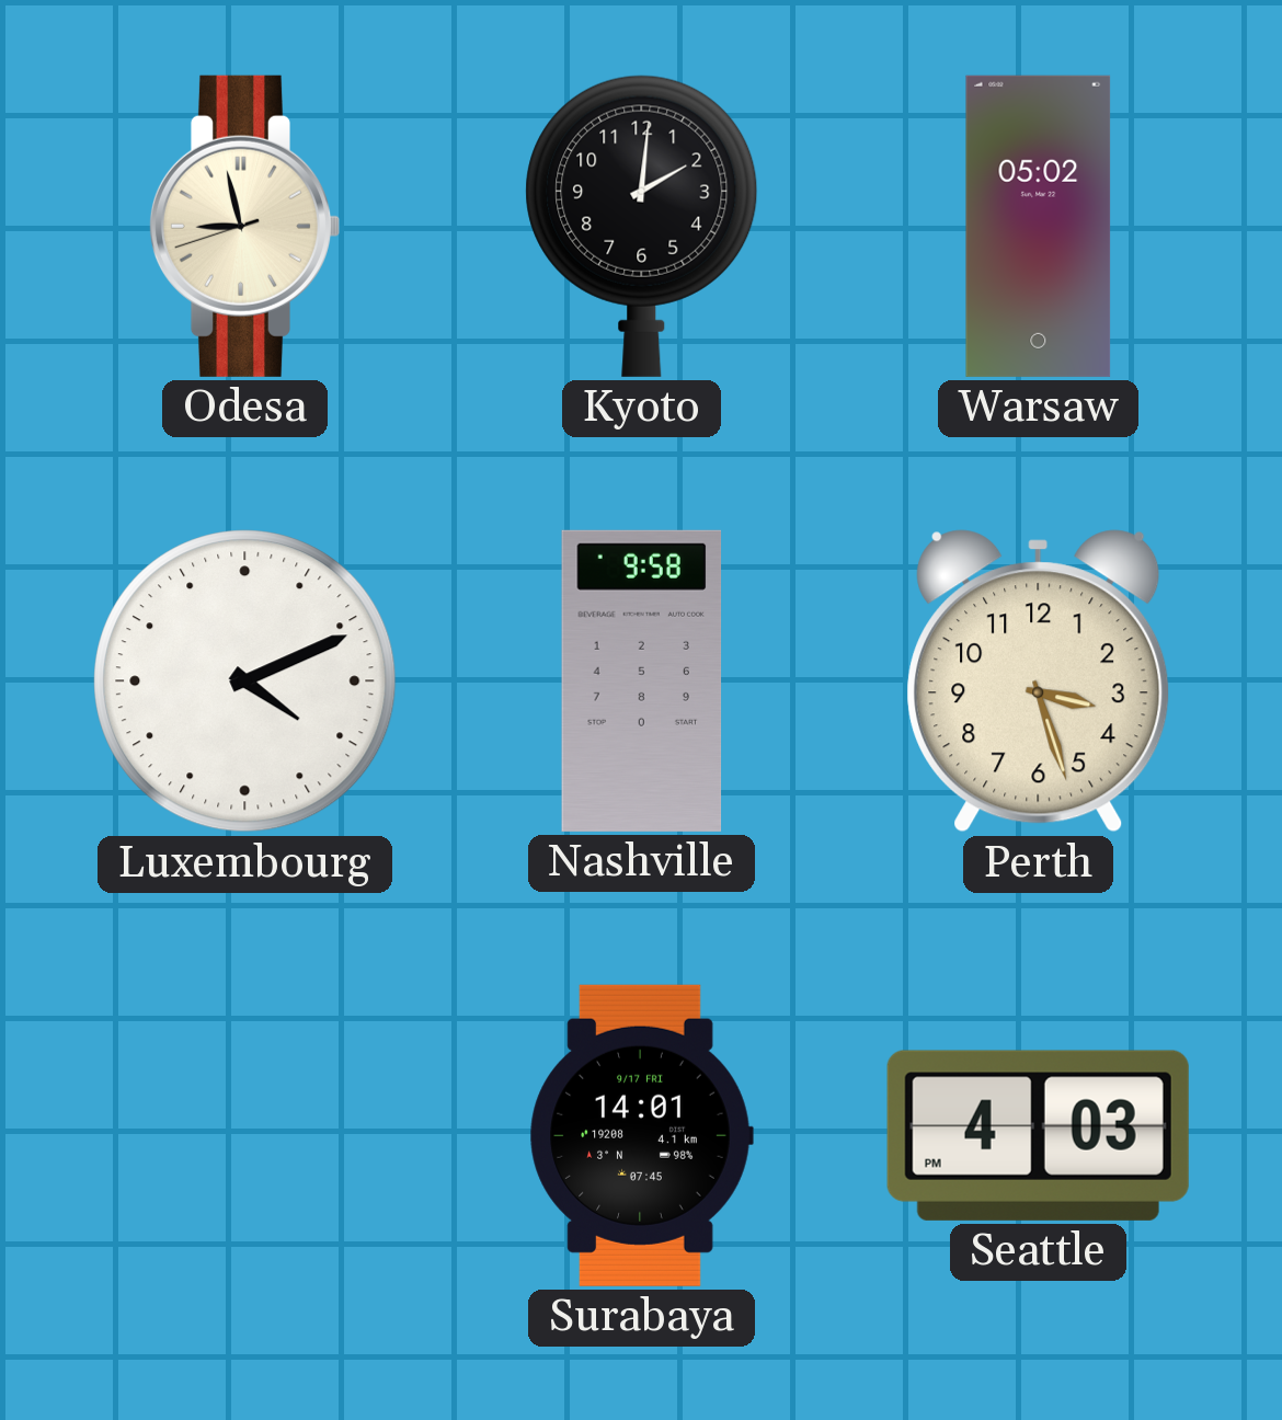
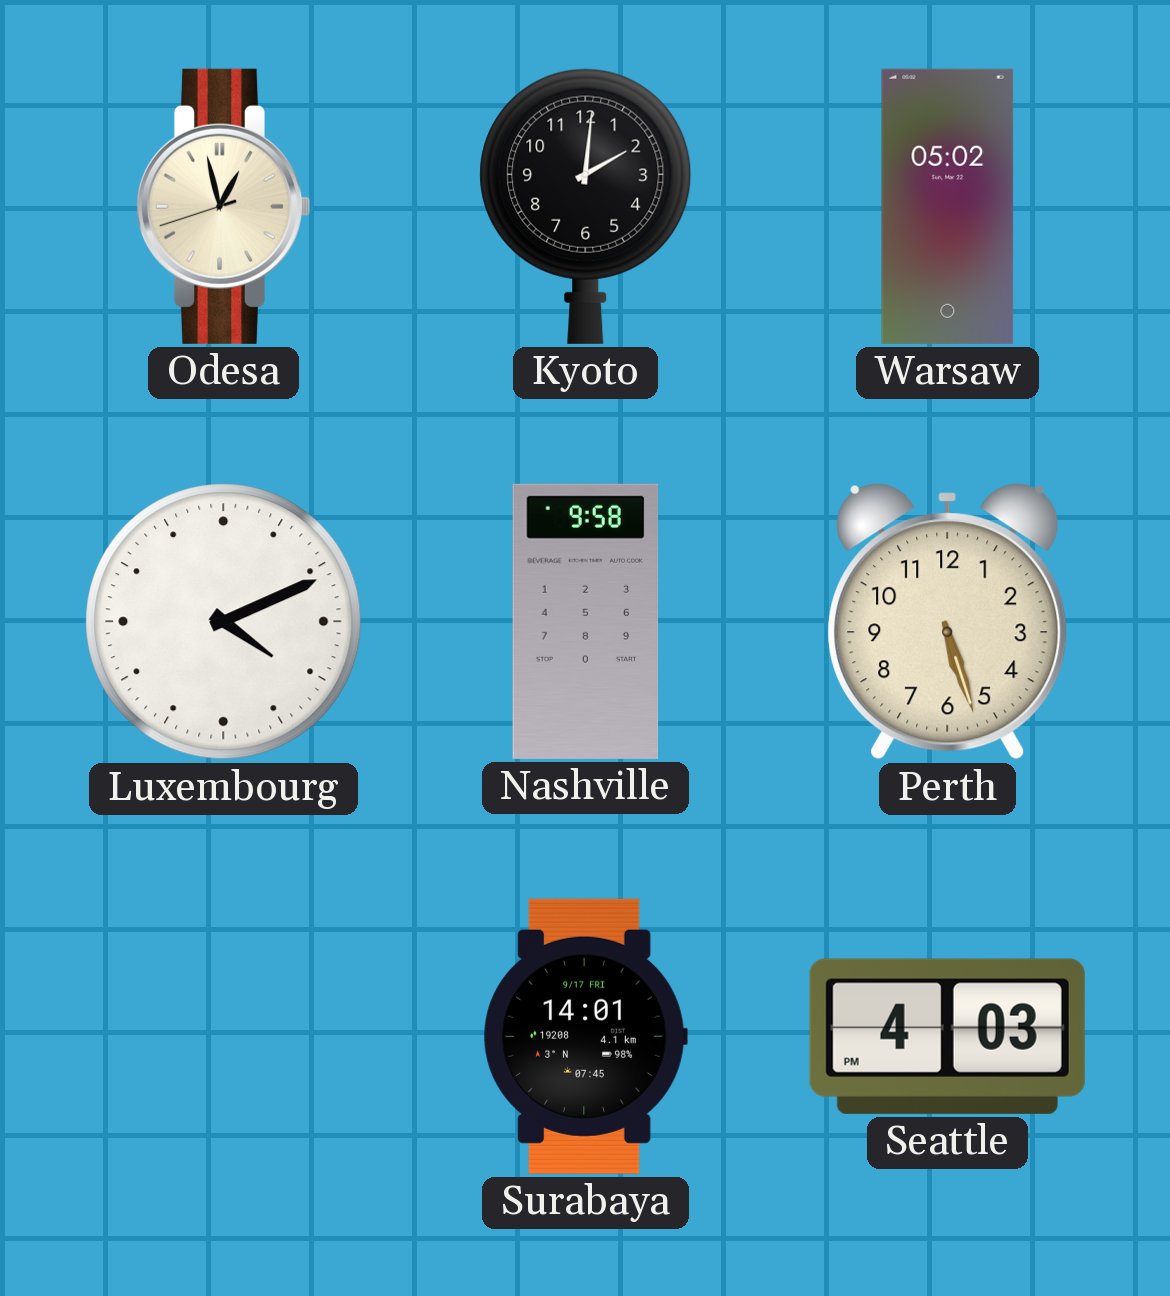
Odesa: 8:57 -> 12:57
Perth: 3:27 -> 5:27
